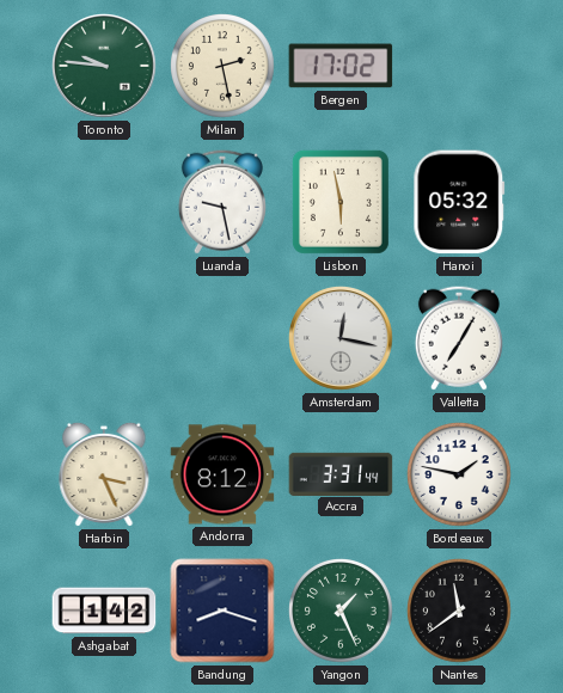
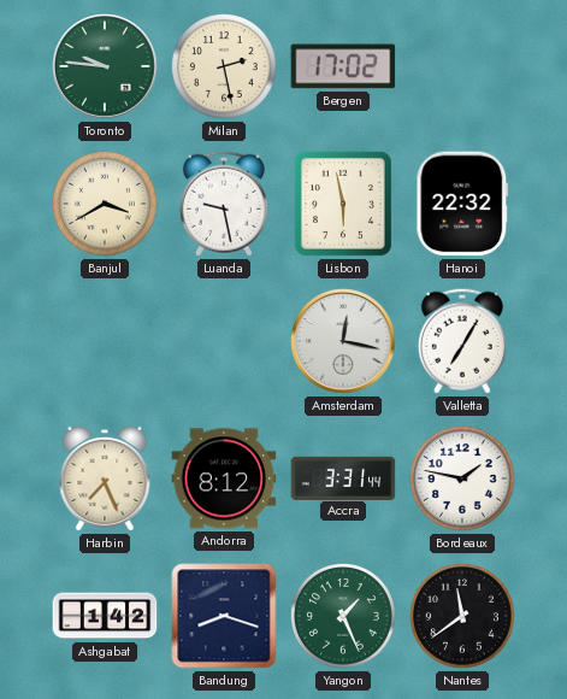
Banjul: none -> 3:40
Hanoi: 05:32 -> 22:32
Harbin: 3:26 -> 7:26
